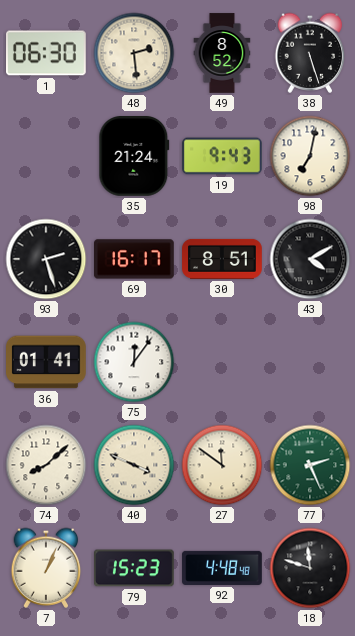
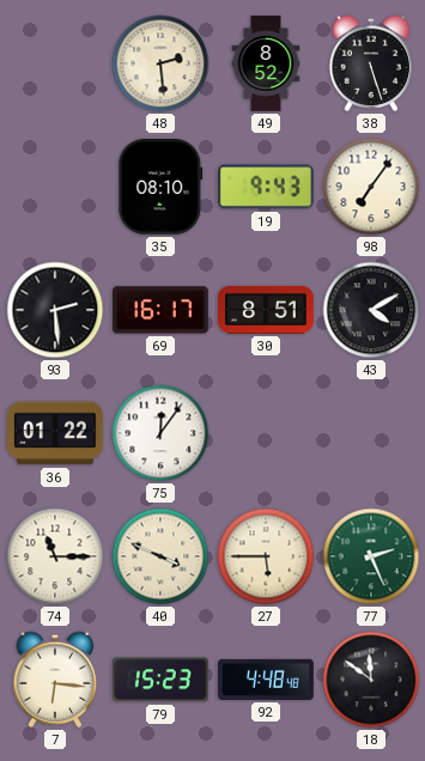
1: 06:30 -> none
35: 21:24 -> 08:10
98: 7:02 -> 7:06
93: 2:27 -> 2:29
36: 01:41 -> 01:22
74: 8:08 -> 11:15
27: 11:51 -> 5:45
7: 1:04 -> 6:16
18: 11:48 -> 11:51
